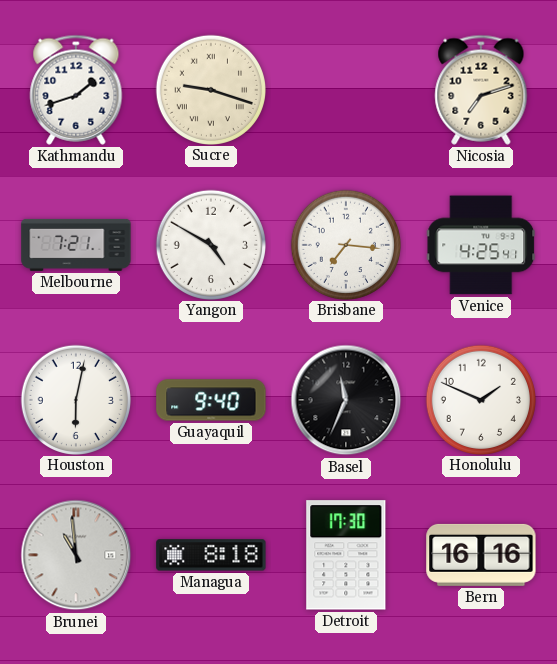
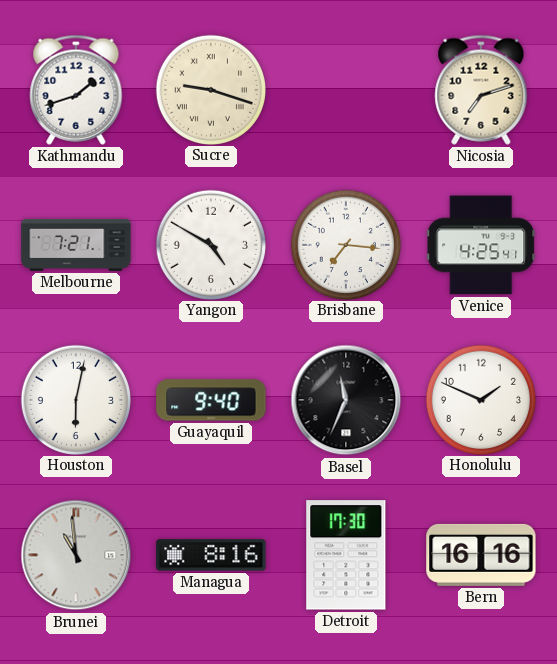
Managua: 8:18 -> 8:16
